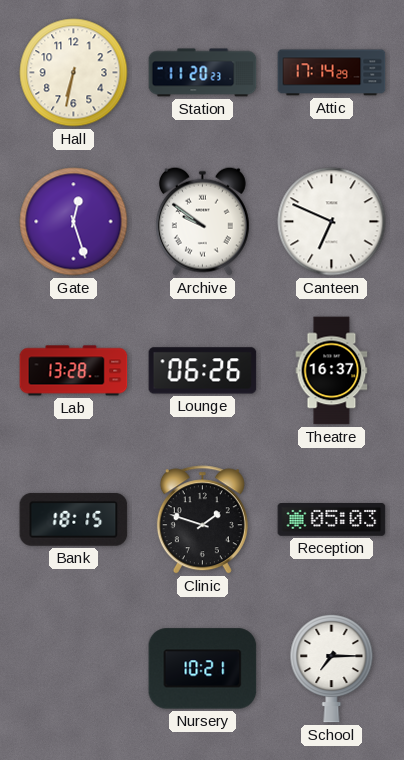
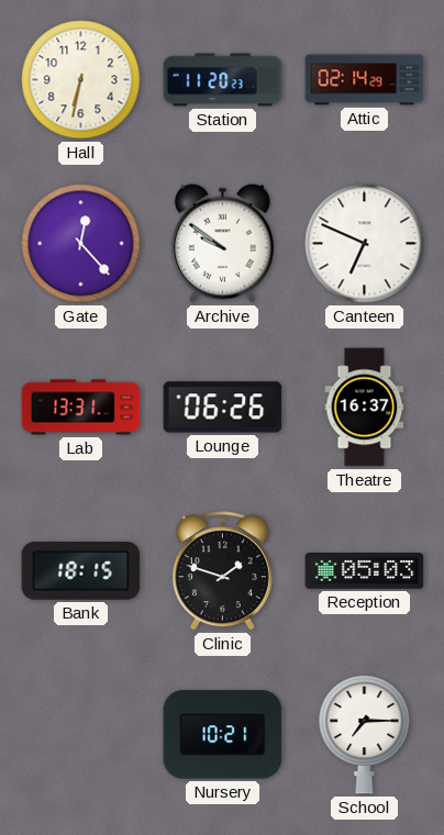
Attic: 17:14 -> 02:14
Gate: 12:27 -> 12:23
Lab: 13:28 -> 13:31
